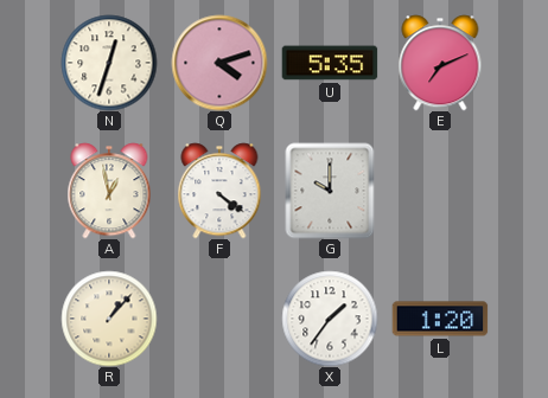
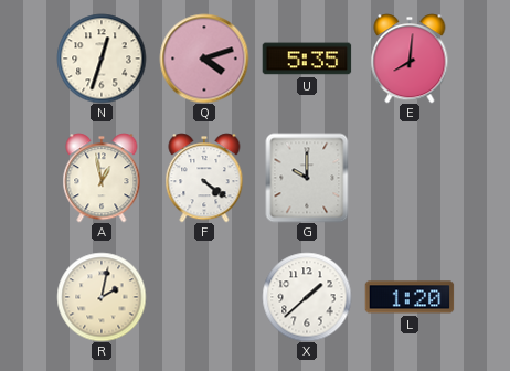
E: 7:11 -> 8:01
R: 1:07 -> 2:02
X: 1:36 -> 1:38
